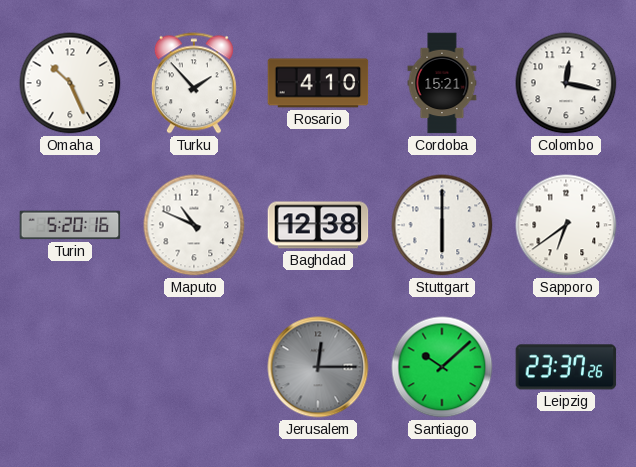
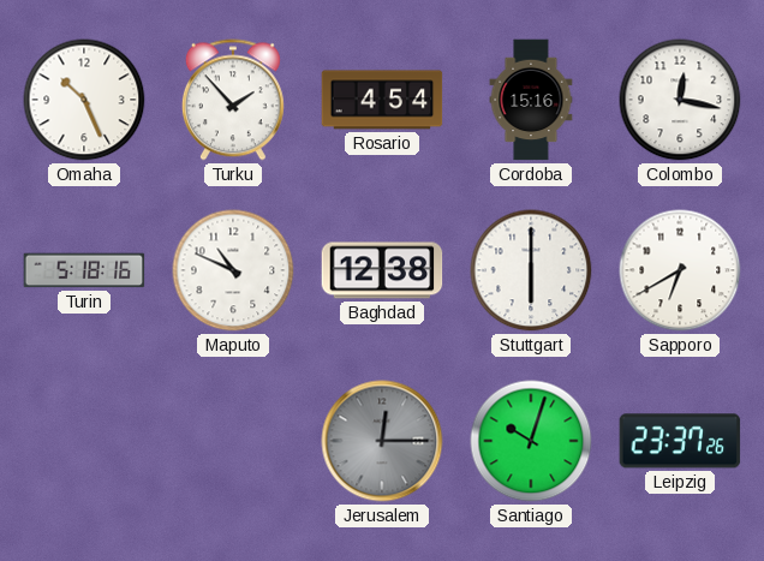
Rosario: 4:10 -> 4:54
Cordoba: 15:21 -> 15:16
Turin: 5:20 -> 5:18
Sapporo: 6:39 -> 6:40
Santiago: 10:08 -> 10:03
